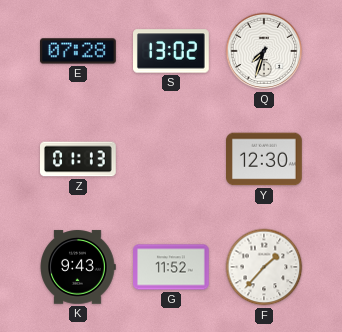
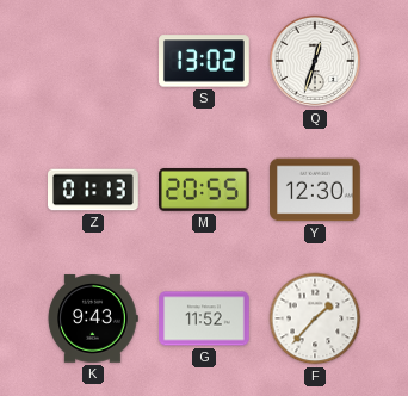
E: 07:28 -> none
Q: 7:33 -> 12:33
M: none -> 20:55
